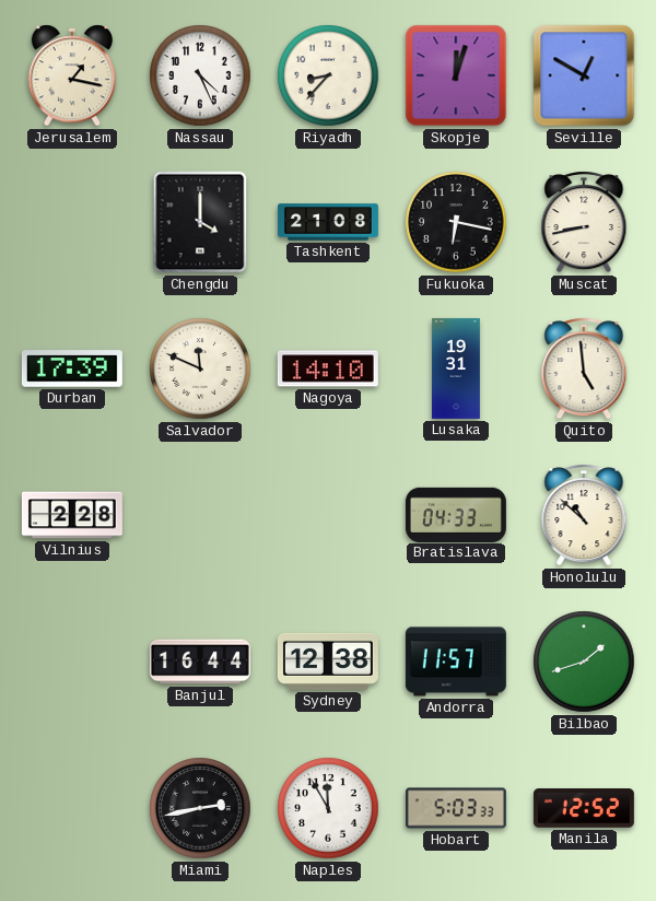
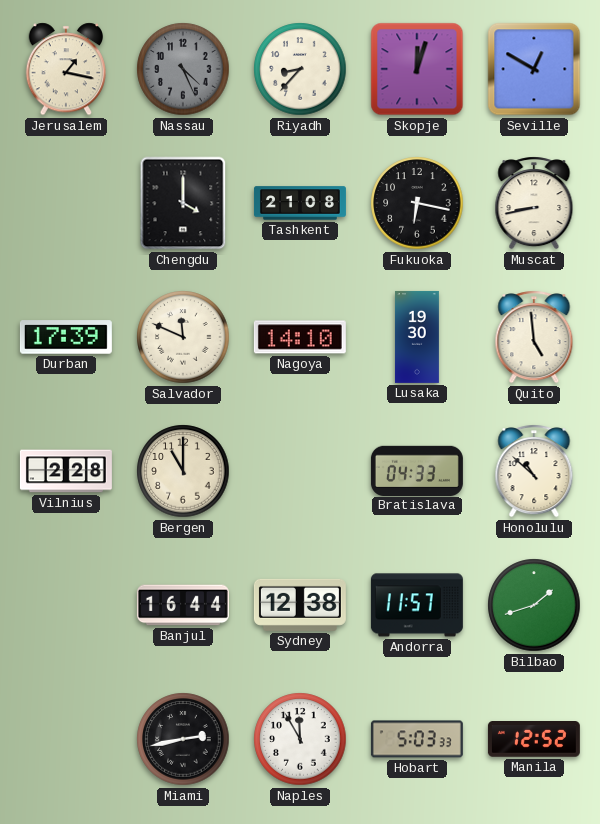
Nassau dial: white -> grey
Lusaka: 19:31 -> 19:30
Bergen: none -> 11:00
